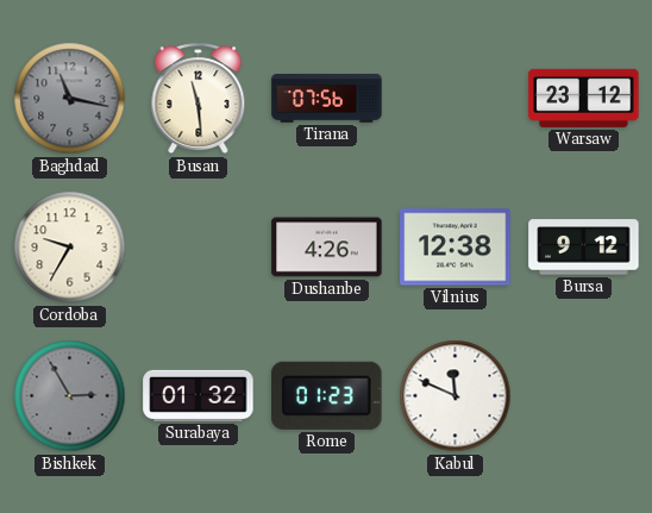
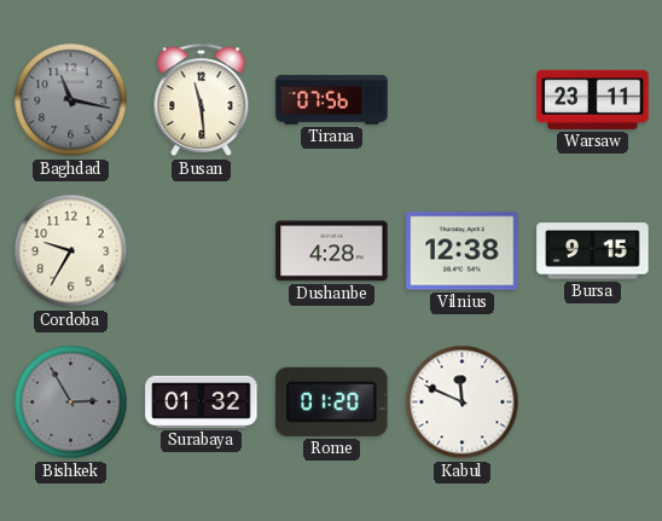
Warsaw: 23:12 -> 23:11
Dushanbe: 4:26 -> 4:28
Bursa: 9:12 -> 9:15
Rome: 01:23 -> 01:20
